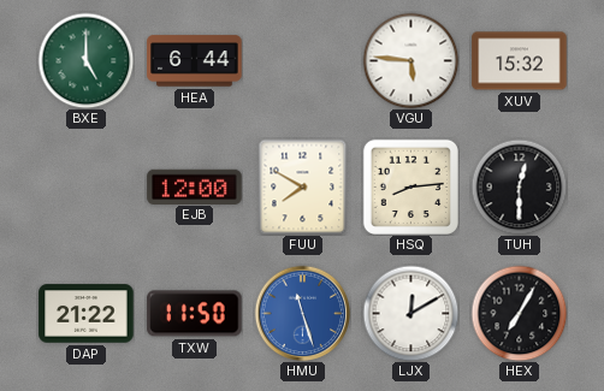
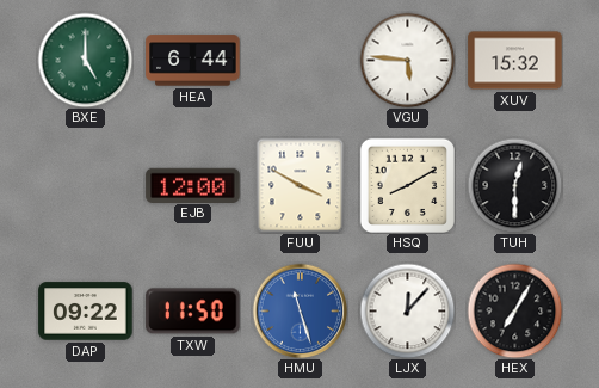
FUU: 7:50 -> 3:50
HSQ: 8:14 -> 8:10
DAP: 21:22 -> 09:22
LJX: 12:10 -> 12:07
